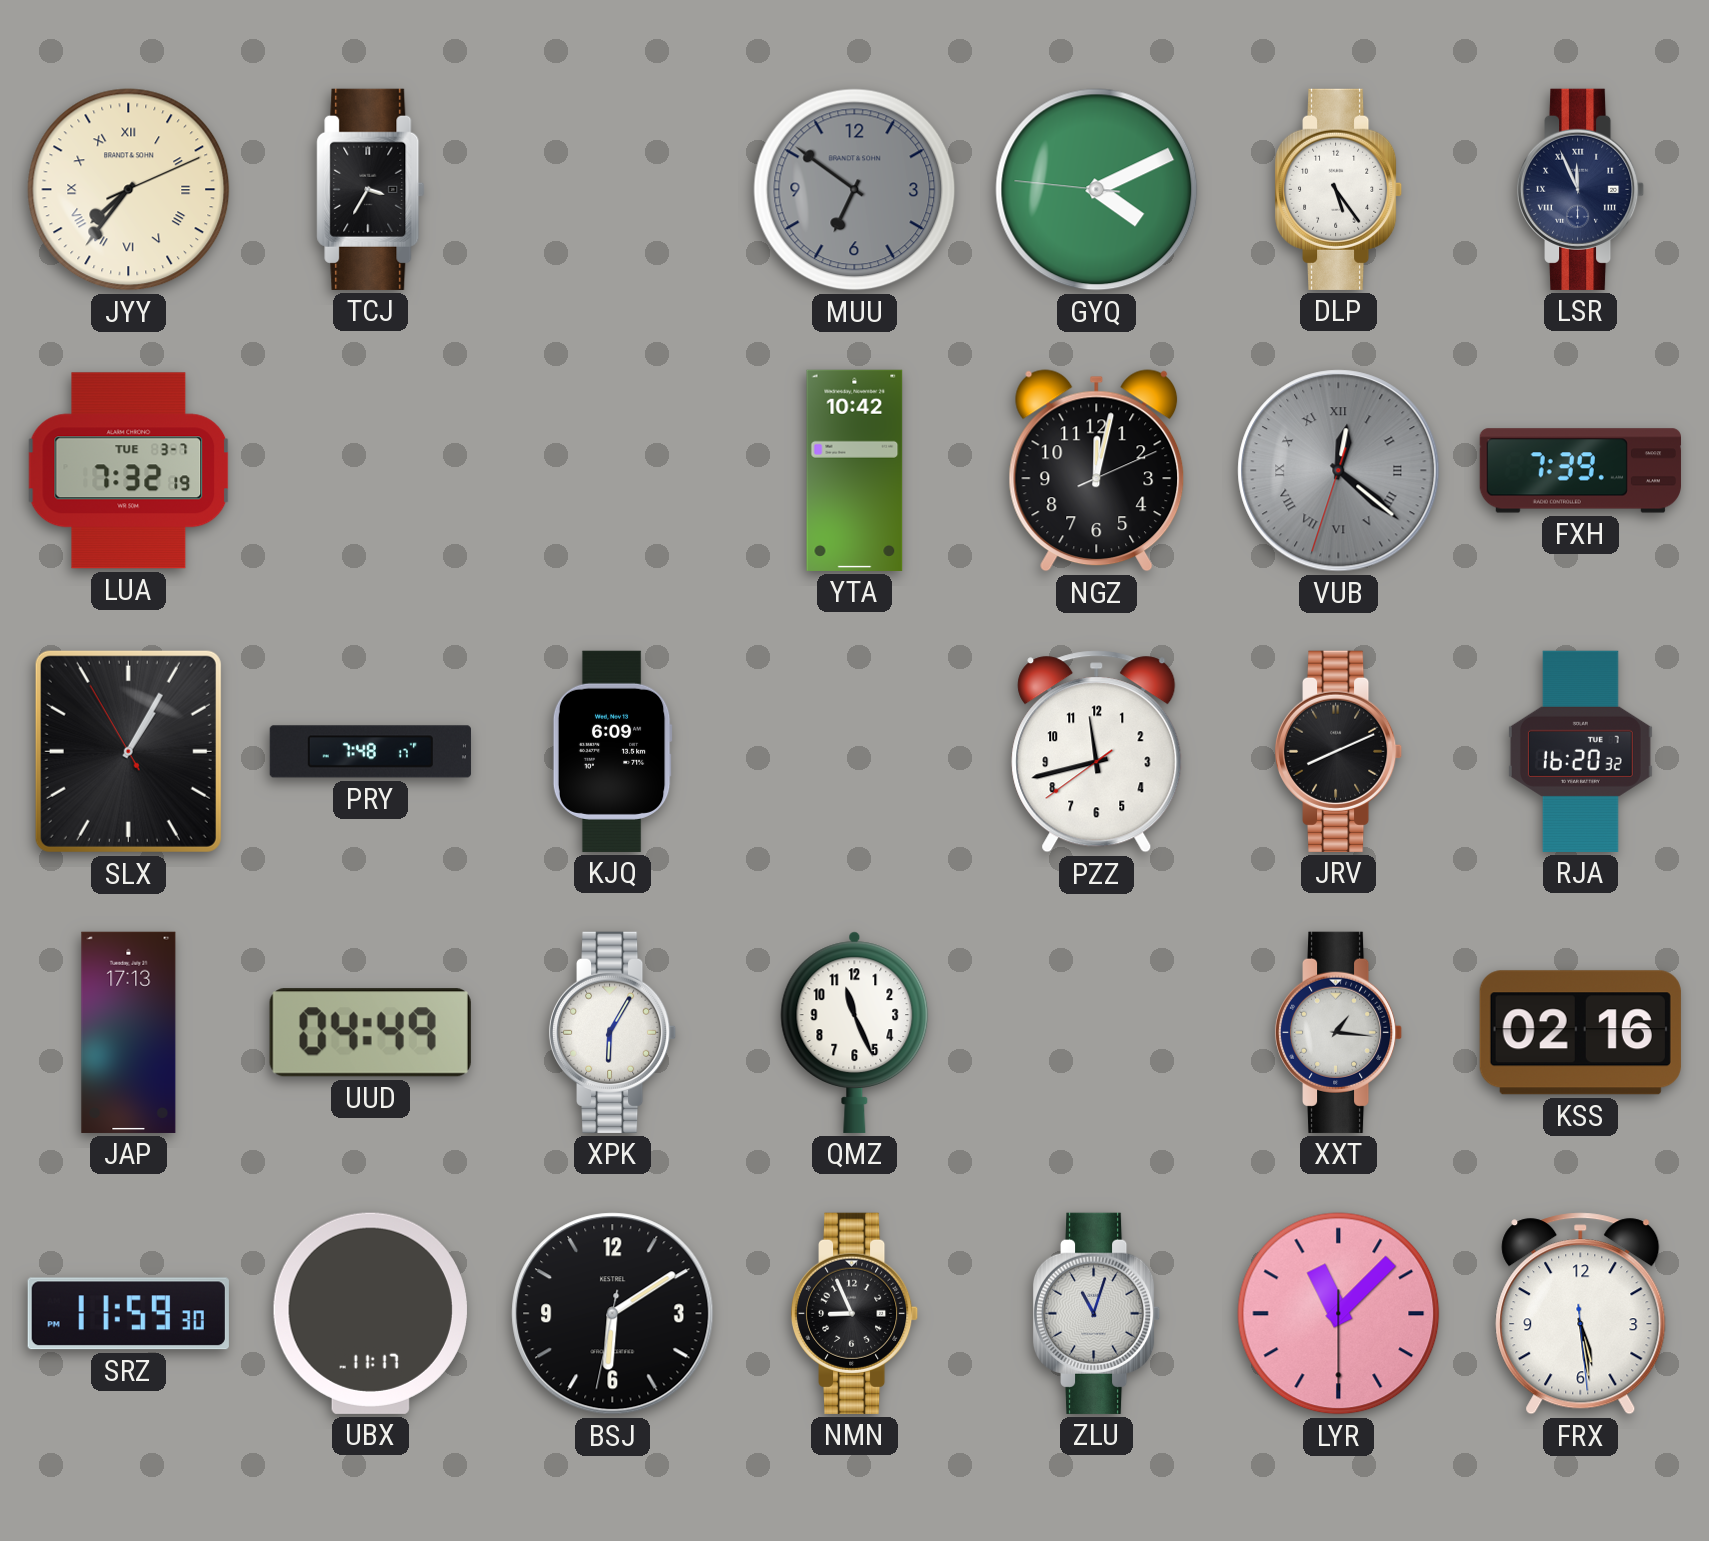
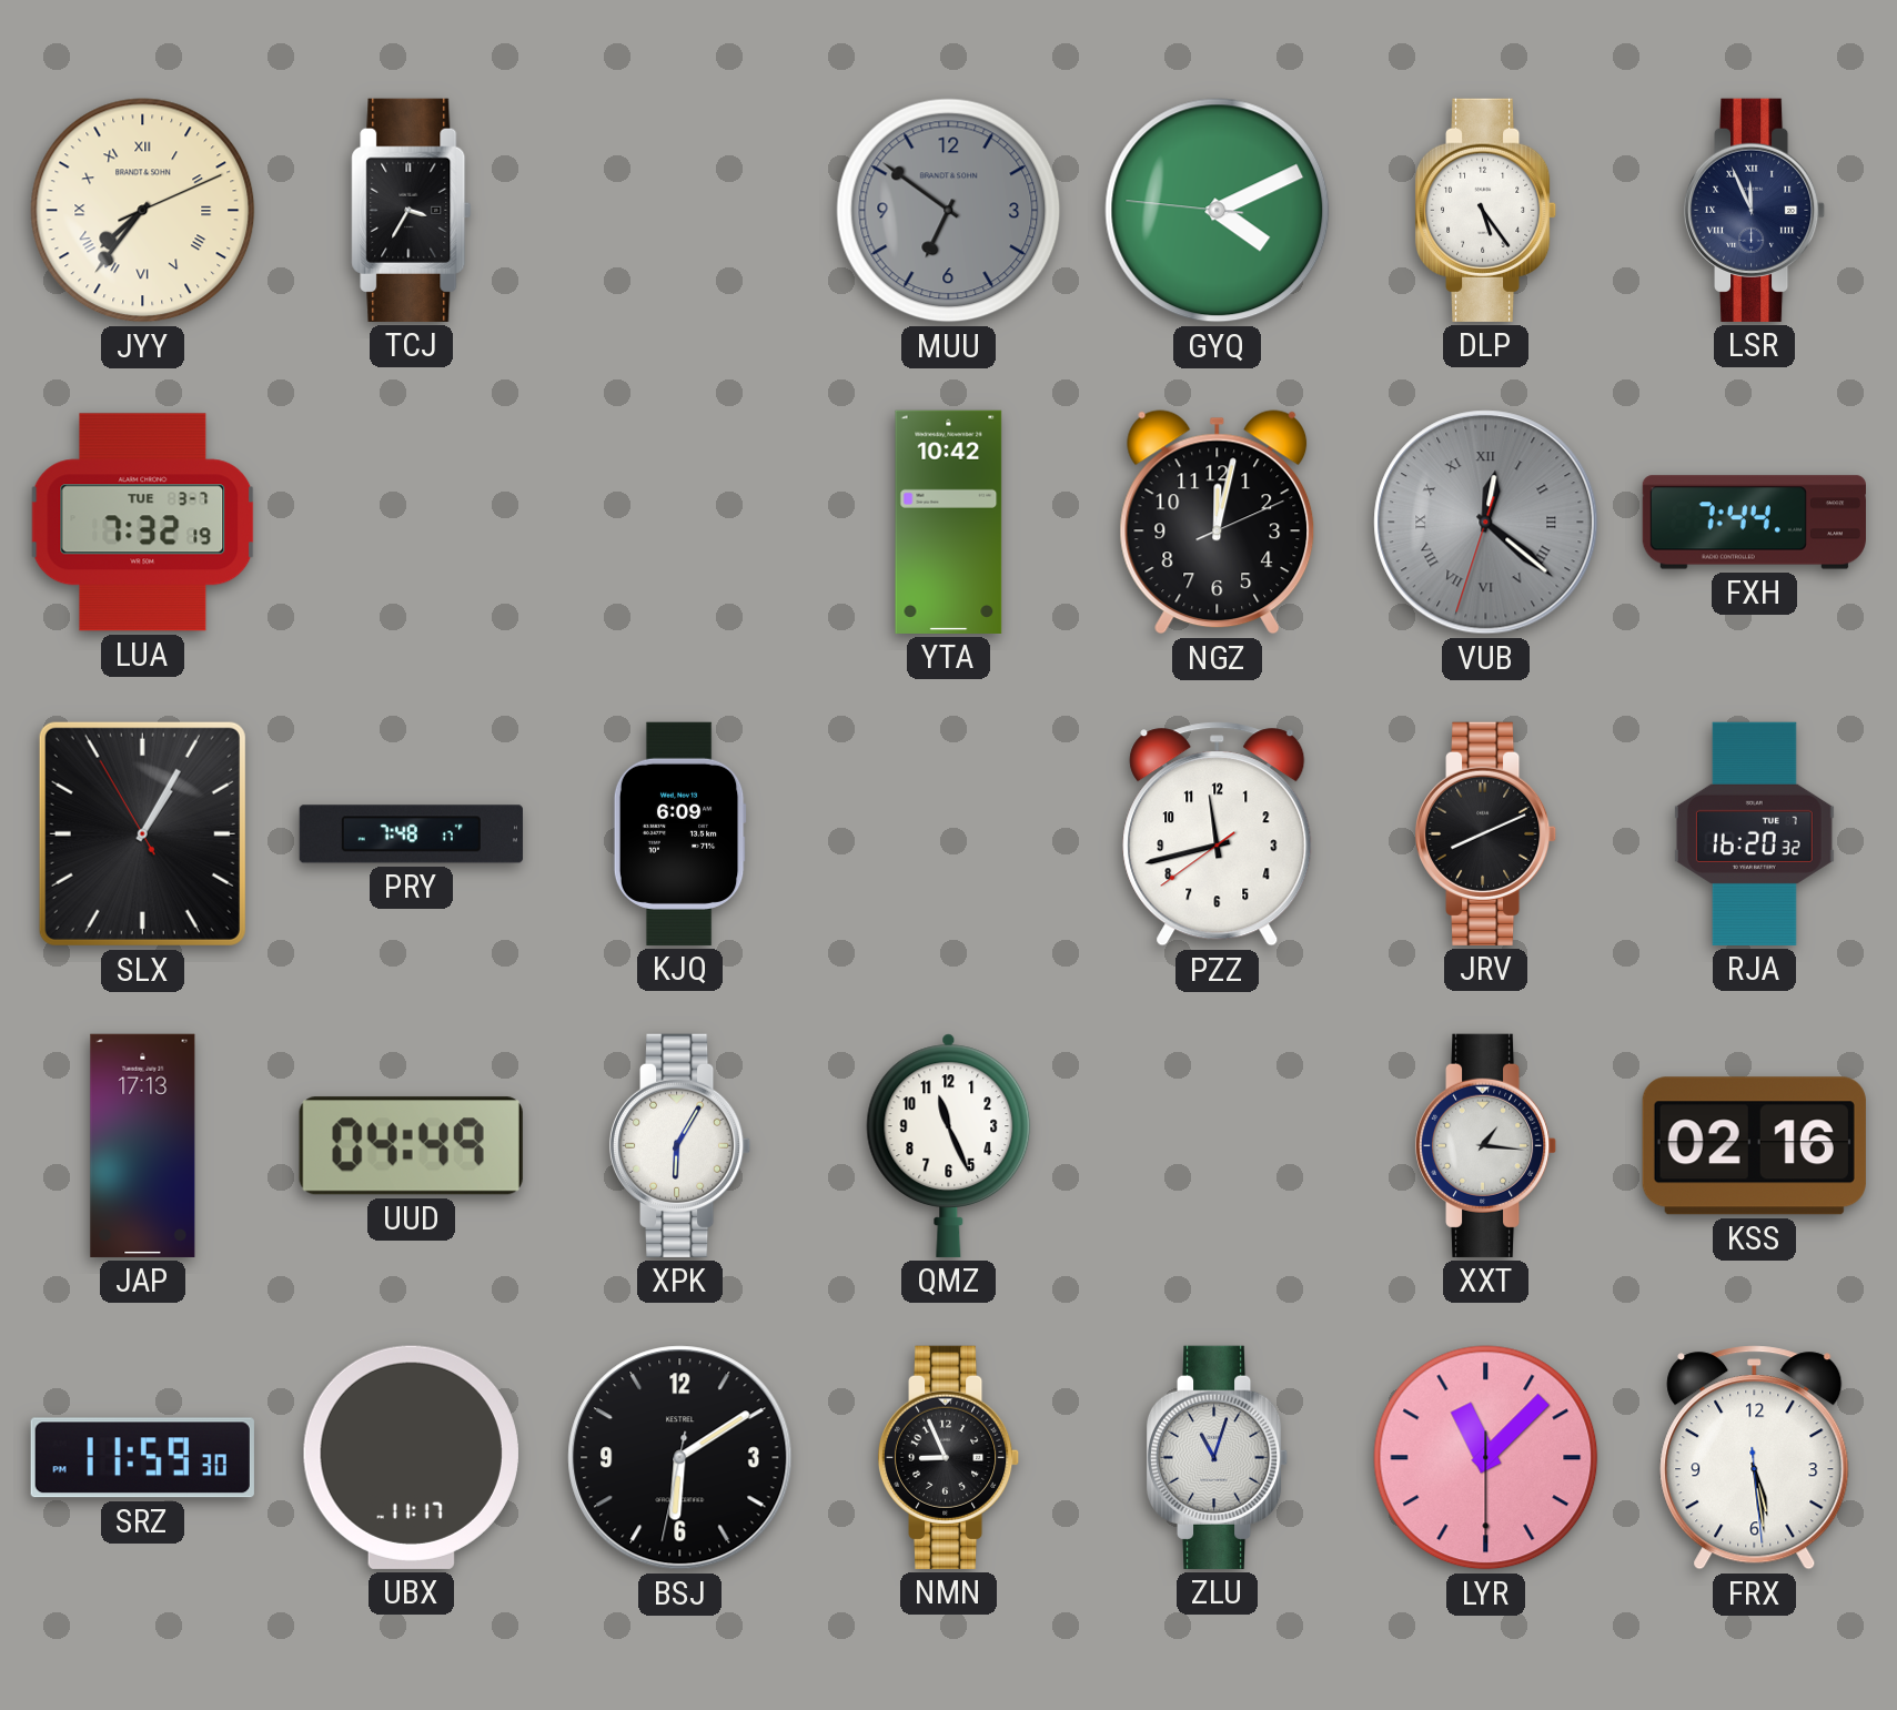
FXH: 7:39 -> 7:44
